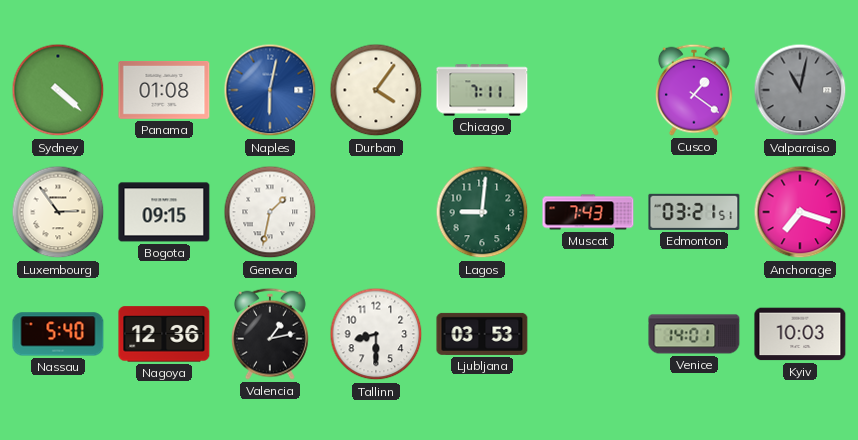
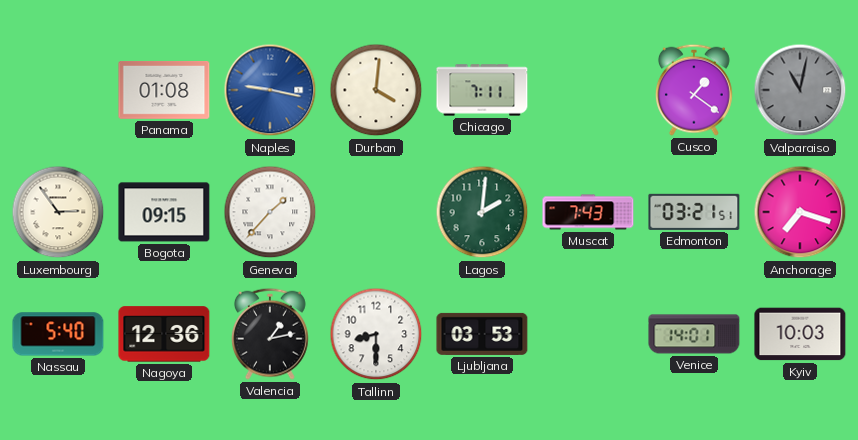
Sydney: 4:22 -> none
Naples: 6:02 -> 9:17
Durban: 4:06 -> 4:01
Geneva: 1:32 -> 1:37
Lagos: 9:01 -> 2:01
